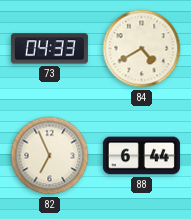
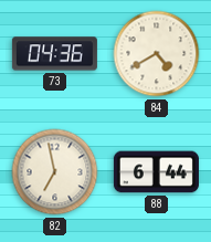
73: 04:33 -> 04:36
82: 6:56 -> 6:58
